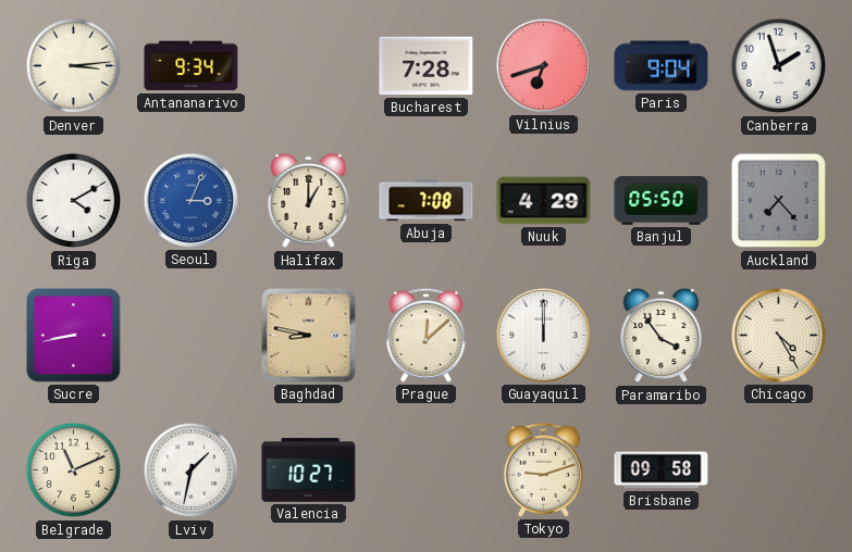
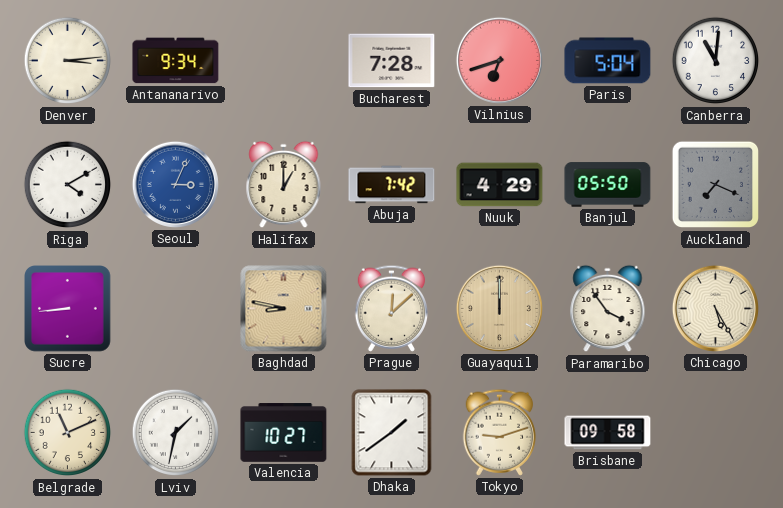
Paris: 9:04 -> 5:04
Canberra: 1:57 -> 11:01
Abuja: 7:08 -> 7:42
Auckland: 7:23 -> 7:19
Sucre: 8:43 -> 8:44
Guayaquil dial: white -> champagne
Chicago: 4:25 -> 5:25
Dhaka: none -> 1:39
